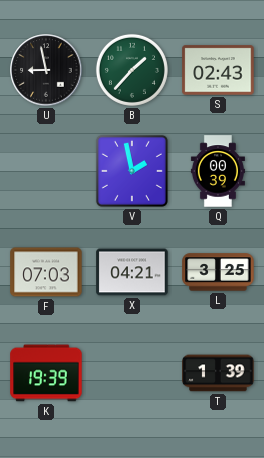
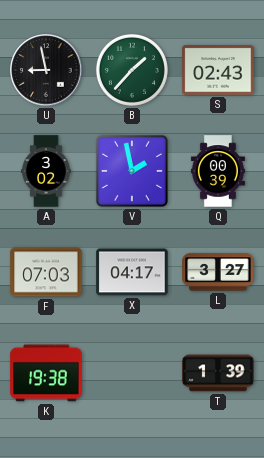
A: none -> 3:02
X: 04:21 -> 04:17
L: 3:25 -> 3:27
K: 19:39 -> 19:38
